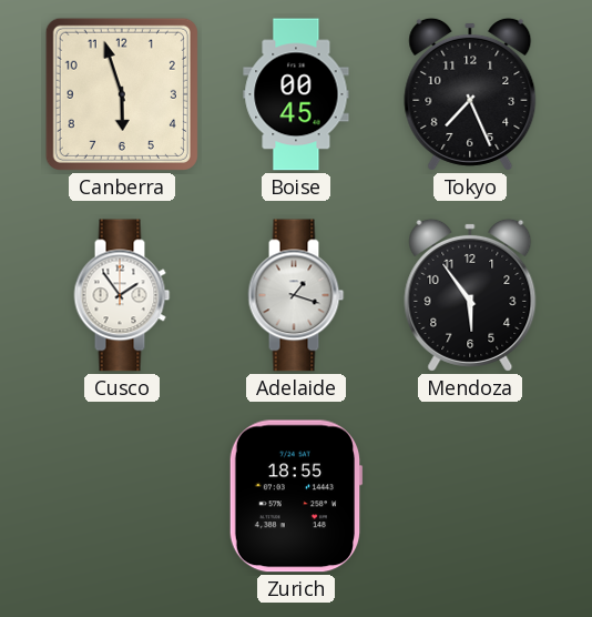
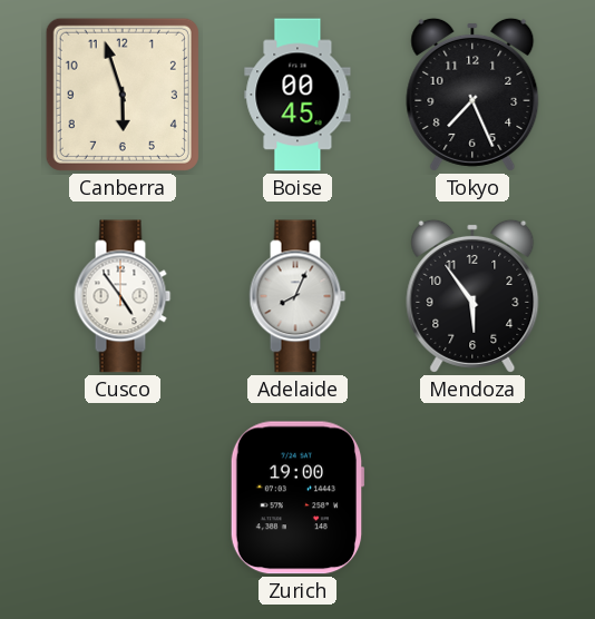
Cusco: 1:54 -> 4:54
Adelaide: 1:18 -> 8:04
Zurich: 18:55 -> 19:00
